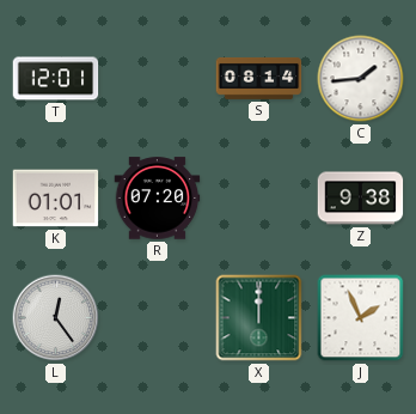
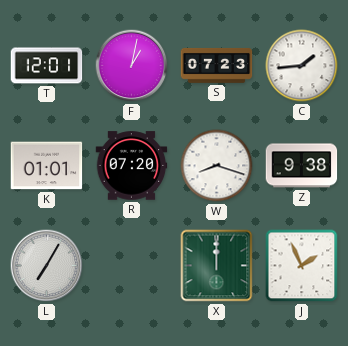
F: none -> 1:02
S: 08:14 -> 07:23
W: none -> 8:18
L: 12:24 -> 7:05
